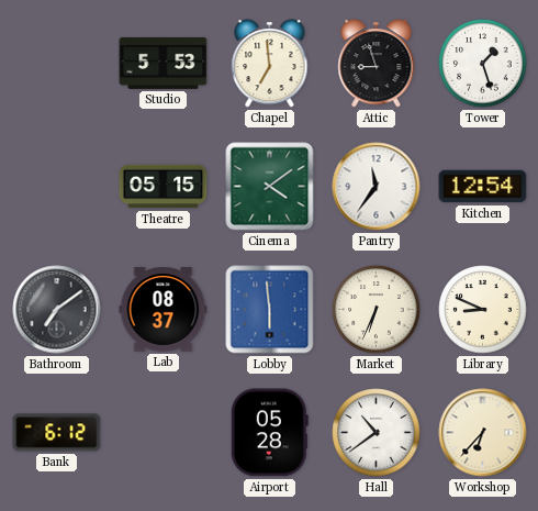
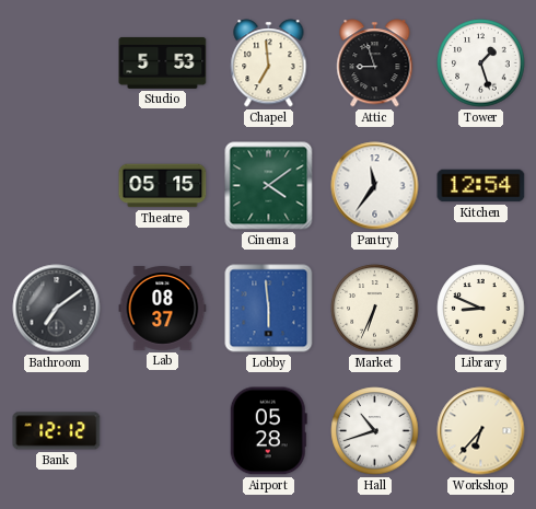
Bank: 6:12 -> 12:12
Hall: 10:39 -> 10:42
